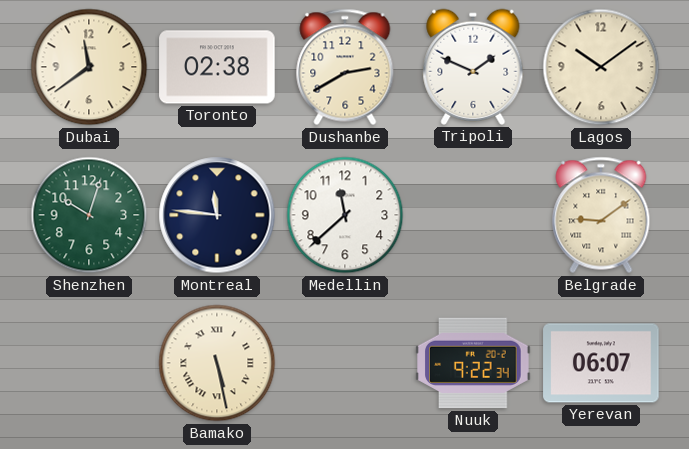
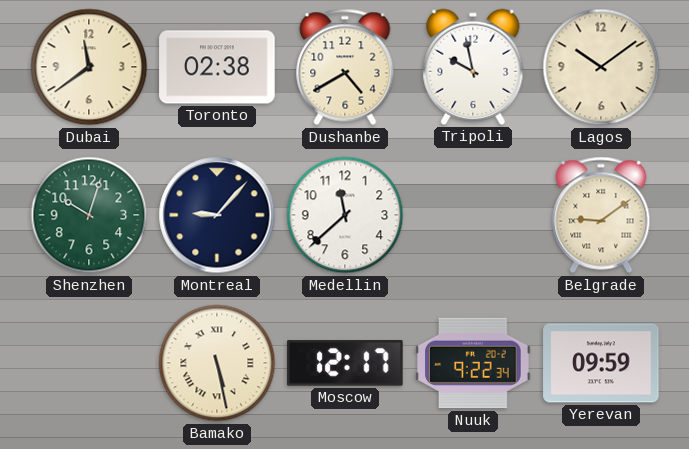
Dushanbe: 2:40 -> 4:40
Tripoli: 1:49 -> 9:58
Montreal: 11:46 -> 9:07
Moscow: none -> 12:17
Yerevan: 06:07 -> 09:59
